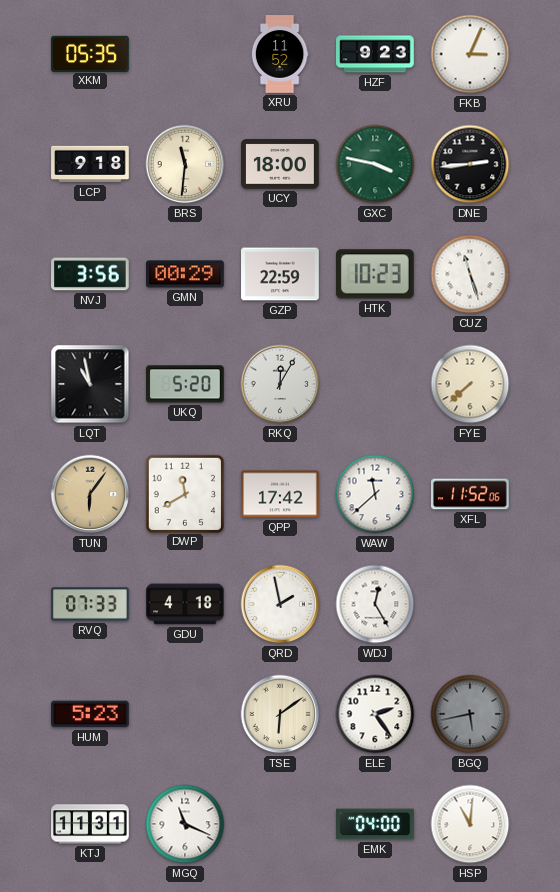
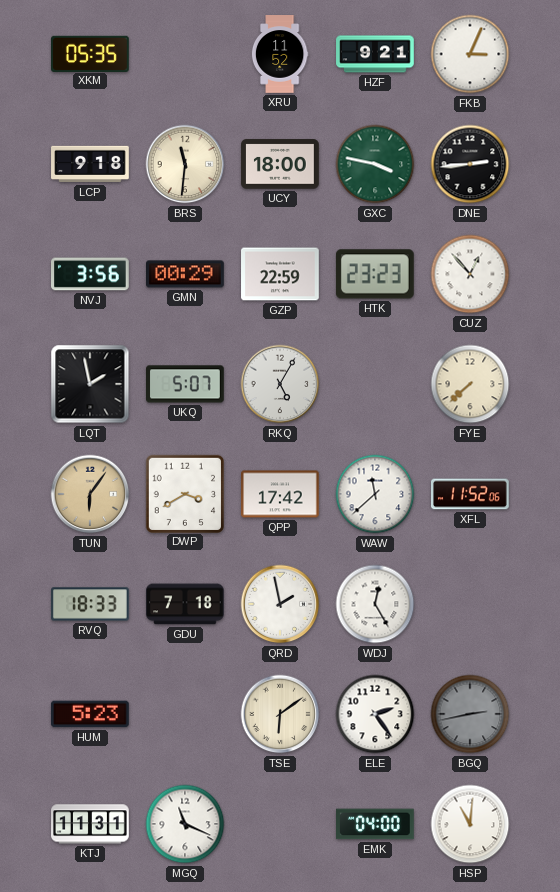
HZF: 9:23 -> 9:21
HTK: 10:23 -> 23:23
CUZ: 11:27 -> 12:53
LQT: 10:58 -> 1:58
UKQ: 5:20 -> 5:07
RKQ: 12:05 -> 5:05
DWP: 11:40 -> 3:40
RVQ: 07:33 -> 18:33
GDU: 4:18 -> 7:18
BGQ: 5:43 -> 2:43
